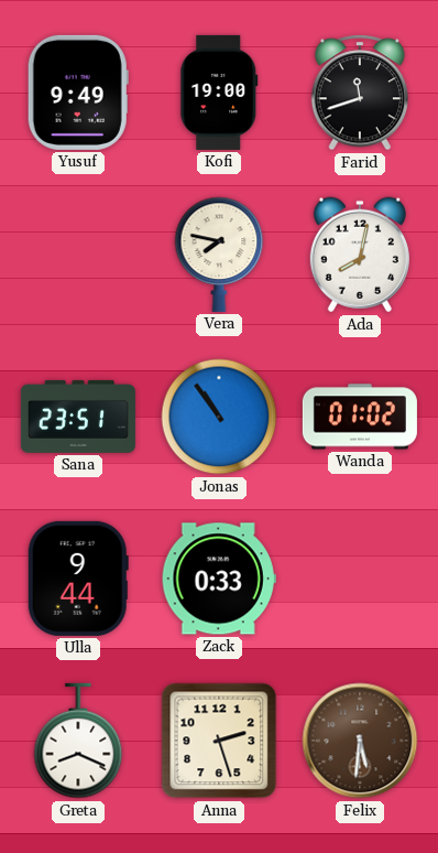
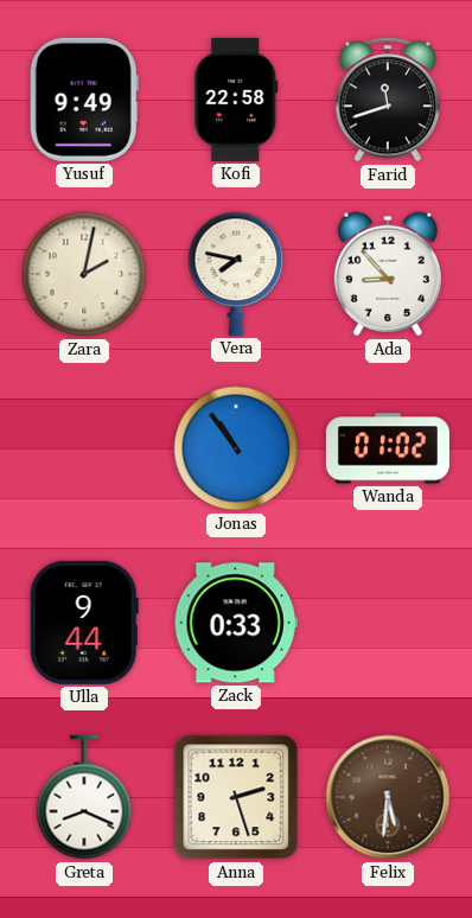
Kofi: 19:00 -> 22:58
Zara: none -> 2:02
Ada: 8:02 -> 8:53
Sana: 23:51 -> none
